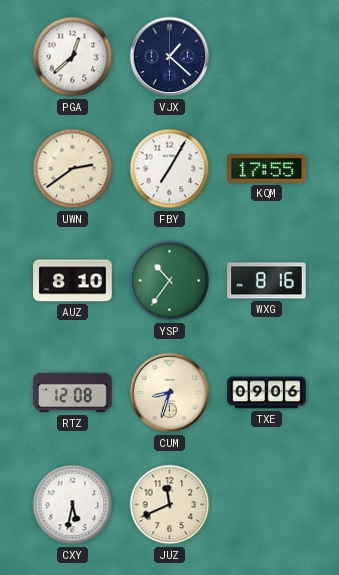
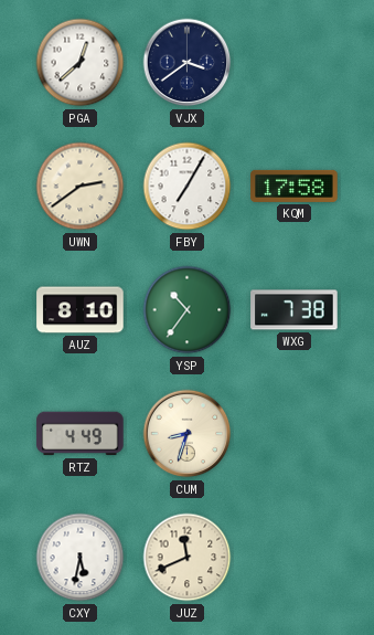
VJX: 1:22 -> 3:39
KQM: 17:55 -> 17:58
WXG: 8:16 -> 7:38
RTZ: 12:08 -> 4:49
TXE: 09:06 -> none
